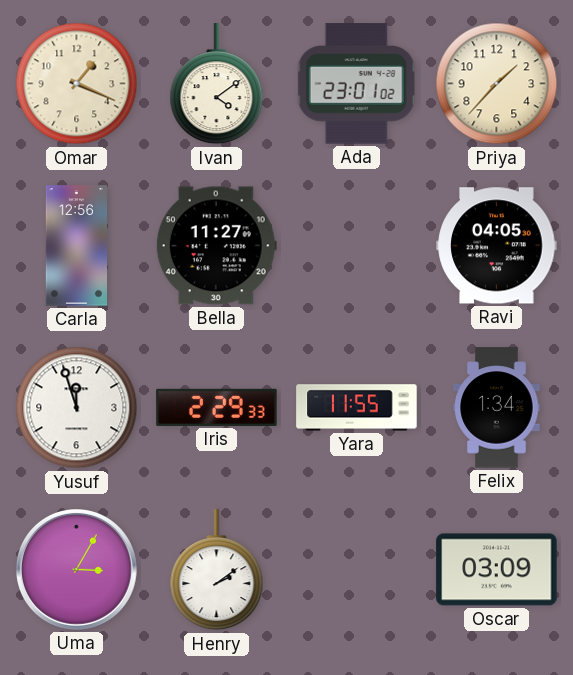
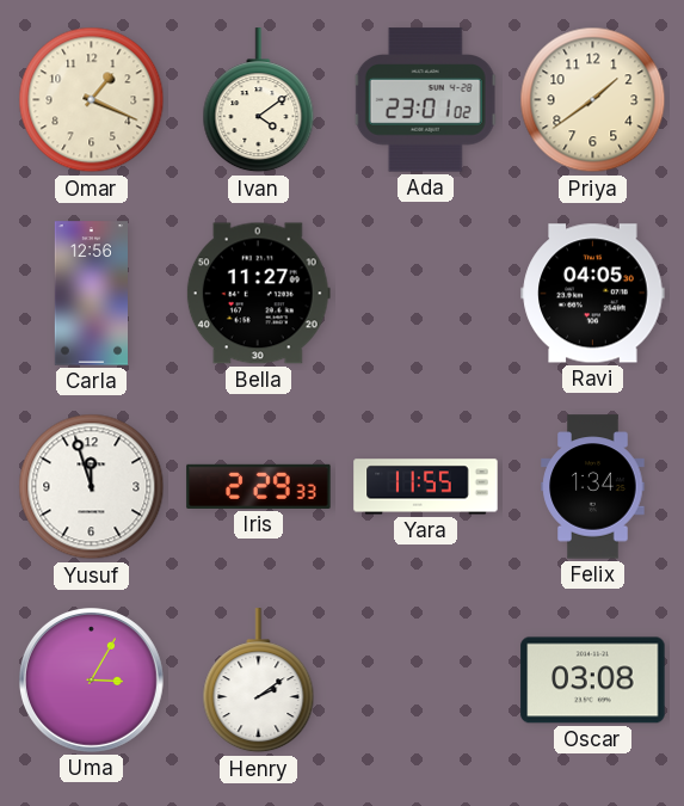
Priya: 1:37 -> 1:39
Oscar: 03:09 -> 03:08
